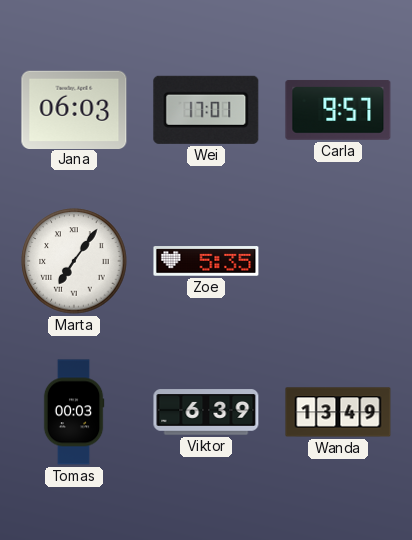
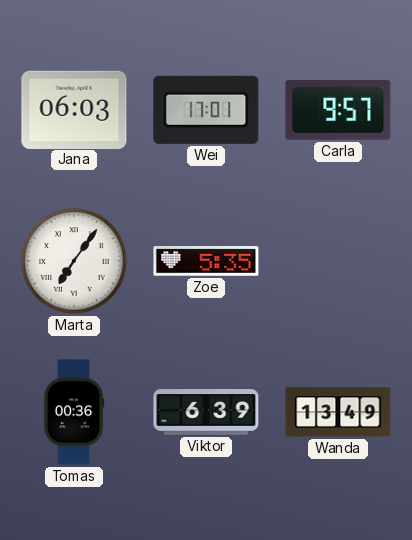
Tomas: 00:03 -> 00:36
